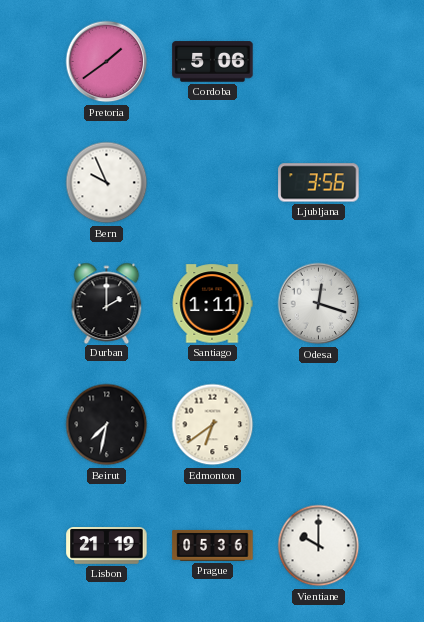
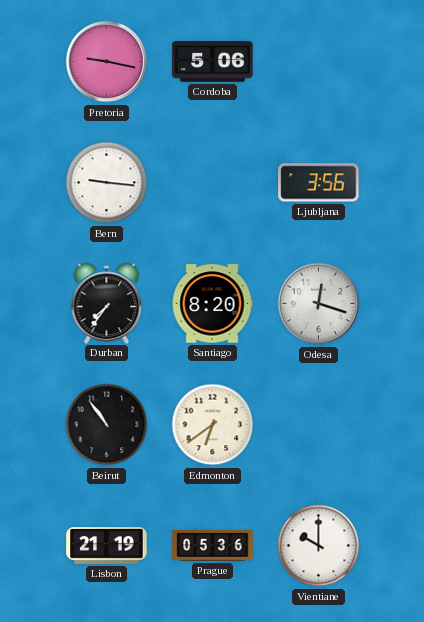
Pretoria: 1:39 -> 9:17
Bern: 9:56 -> 9:16
Durban: 2:00 -> 7:36
Santiago: 1:11 -> 8:20
Beirut: 7:32 -> 10:54
